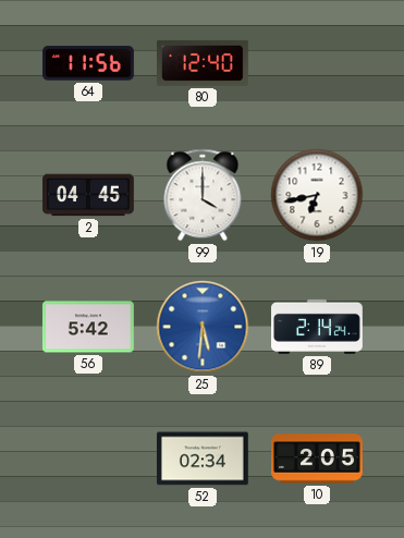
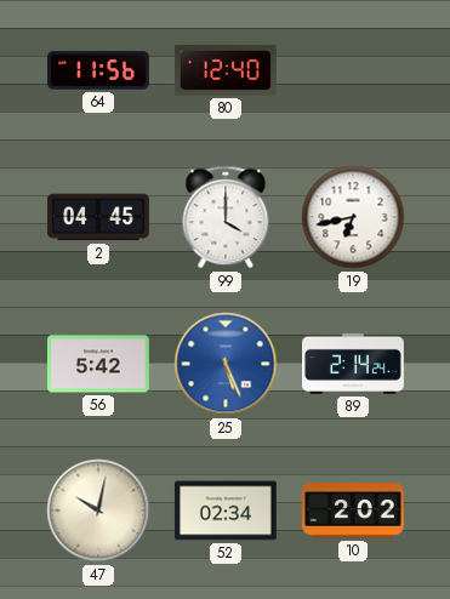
25: 5:31 -> 5:26
47: none -> 10:02
10: 2:05 -> 2:02
